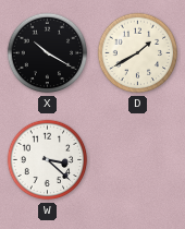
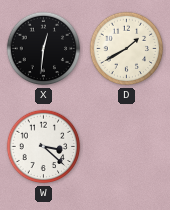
X: 10:20 -> 12:31
